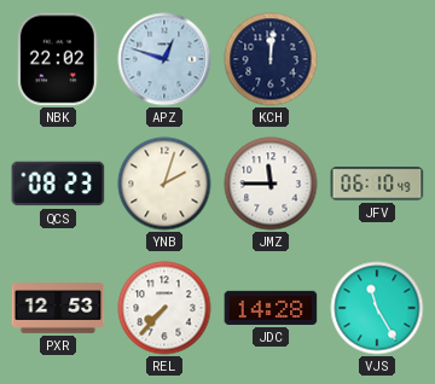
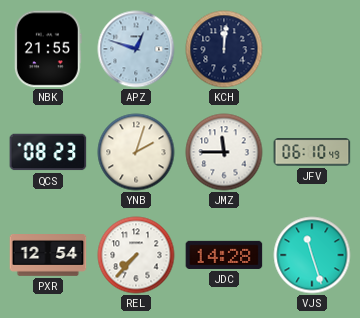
NBK: 22:02 -> 21:55
PXR: 12:53 -> 12:54
VJS: 11:25 -> 11:27
